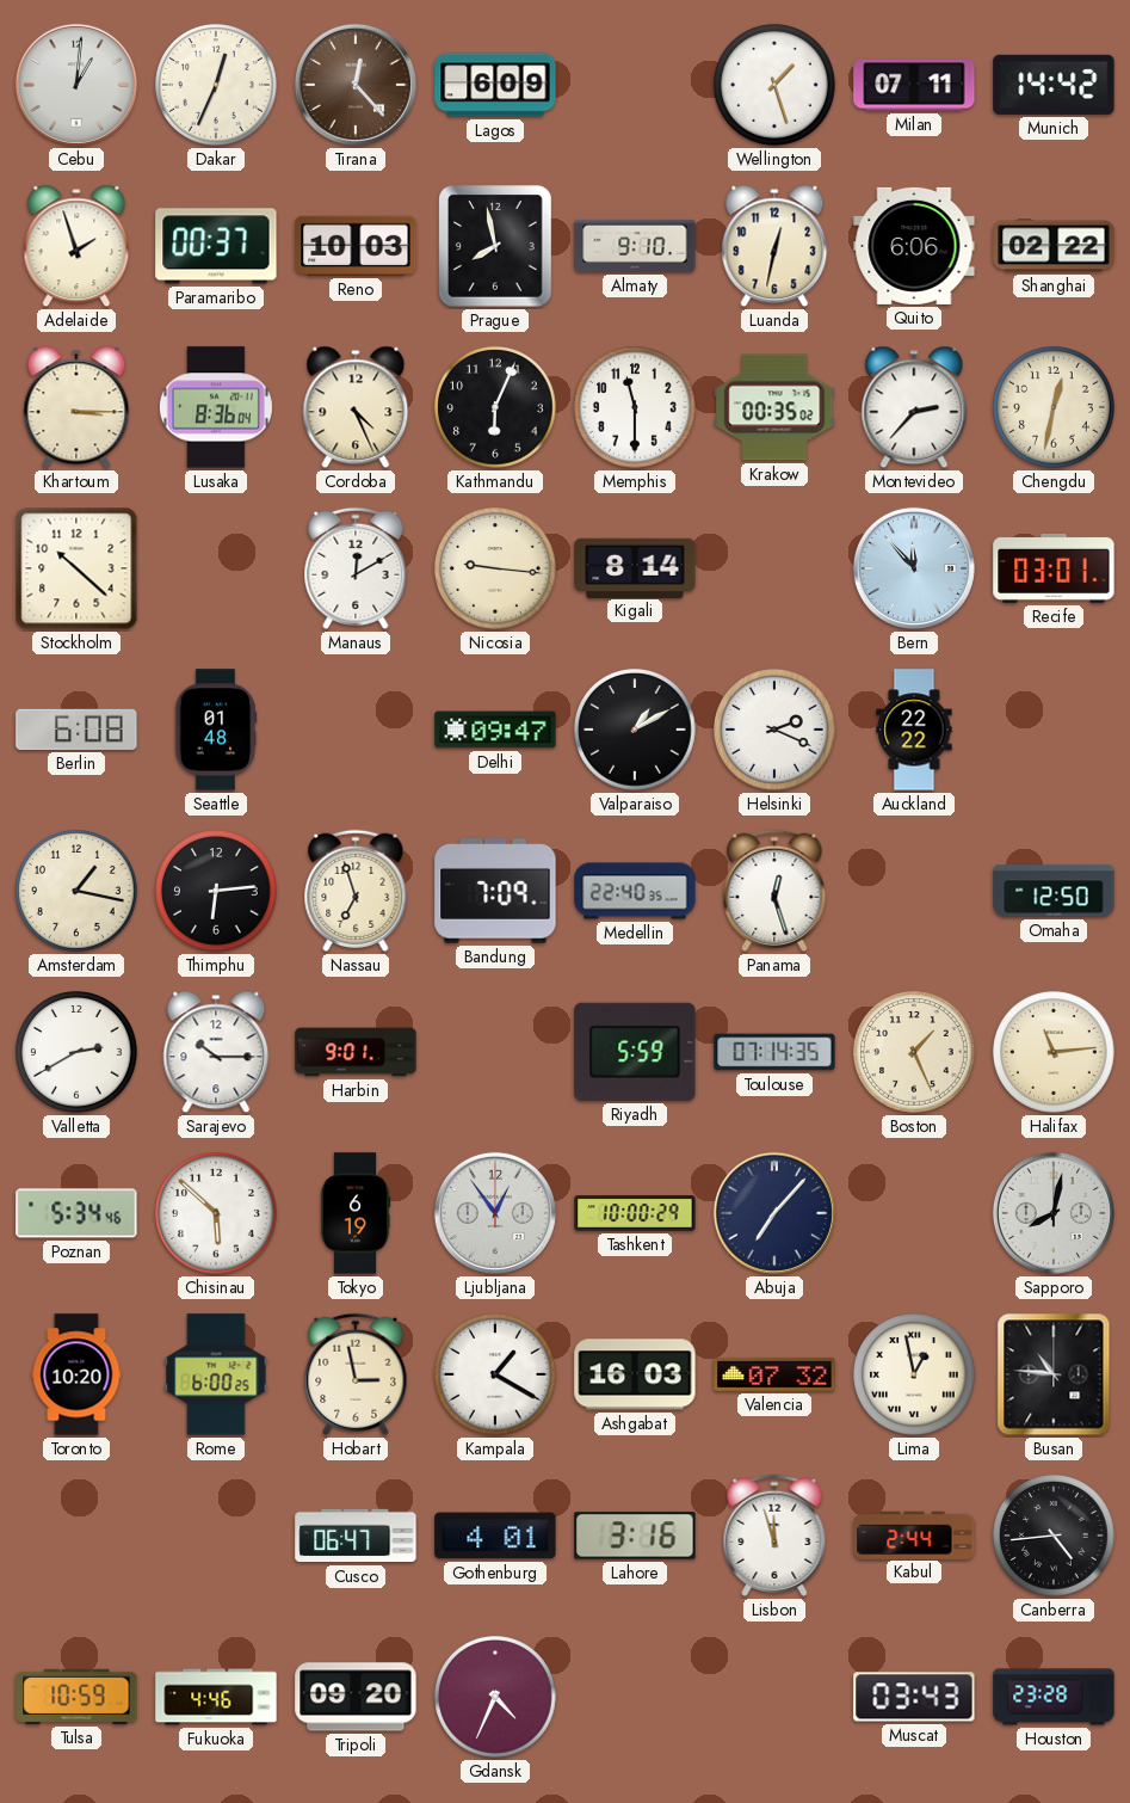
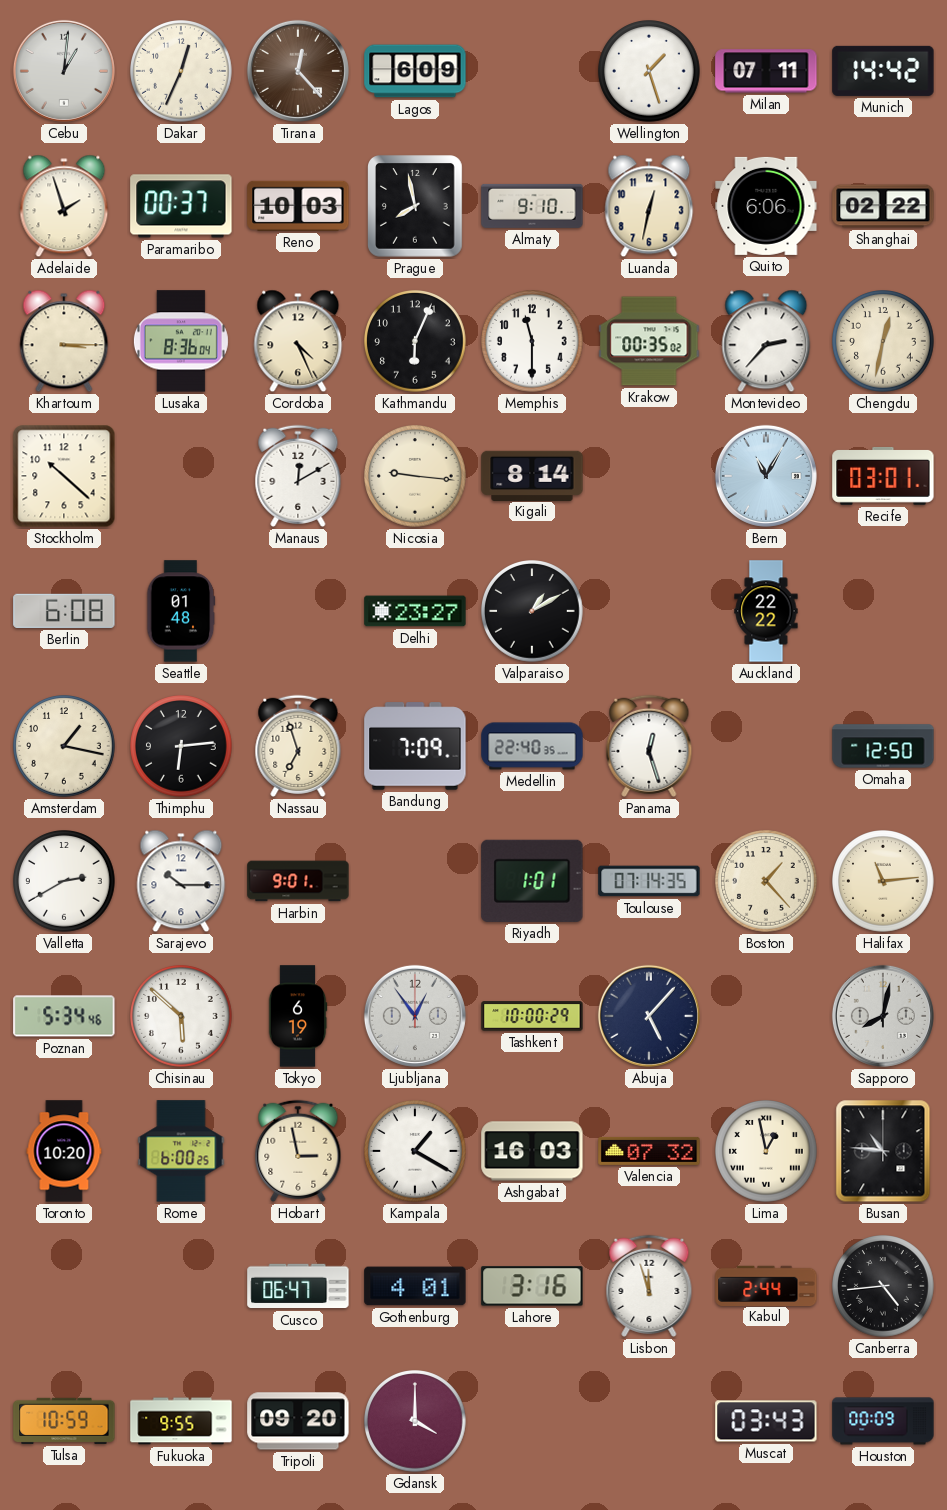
Bern: 11:53 -> 11:05
Delhi: 09:47 -> 23:27
Helsinki: 2:19 -> none
Riyadh: 5:59 -> 1:01
Boston: 1:26 -> 1:23
Abuja: 7:07 -> 5:07
Fukuoka: 4:46 -> 9:55
Gdansk: 4:34 -> 4:00
Houston: 23:28 -> 00:09
